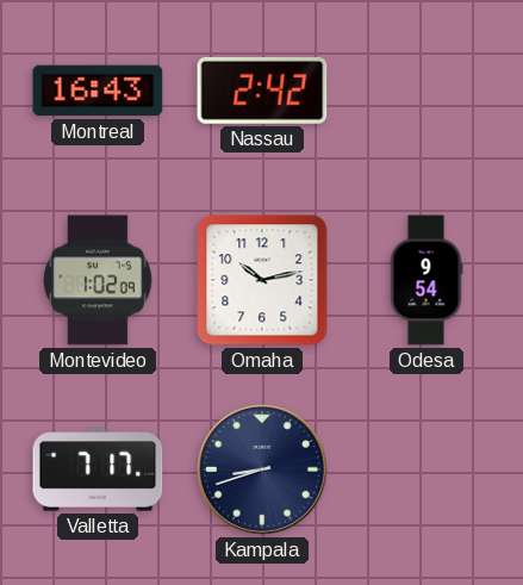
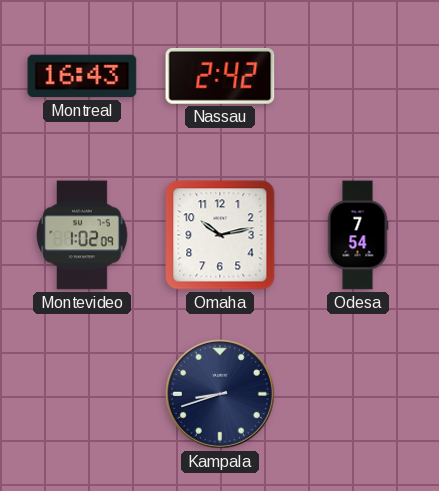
Odesa: 9:54 -> 7:54
Valletta: 7:17 -> none
